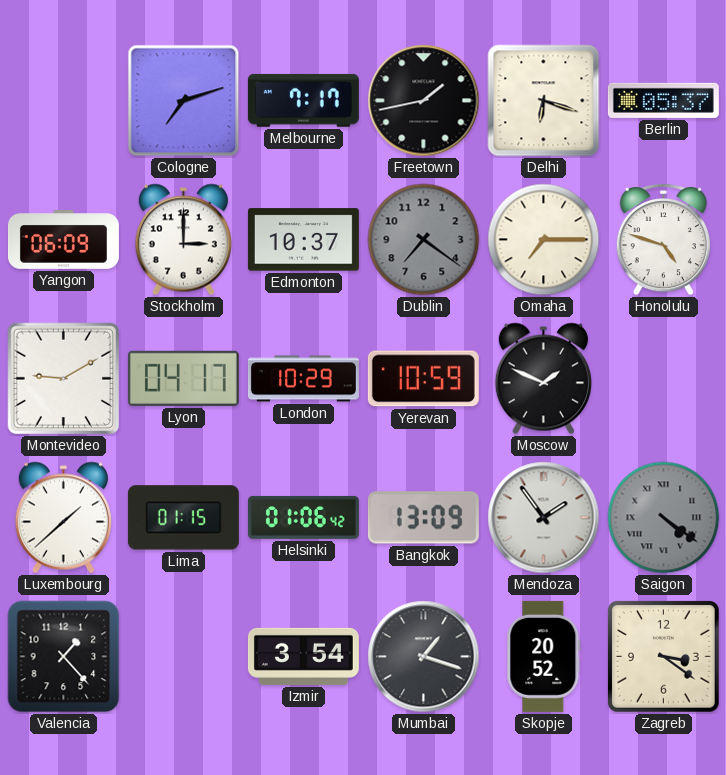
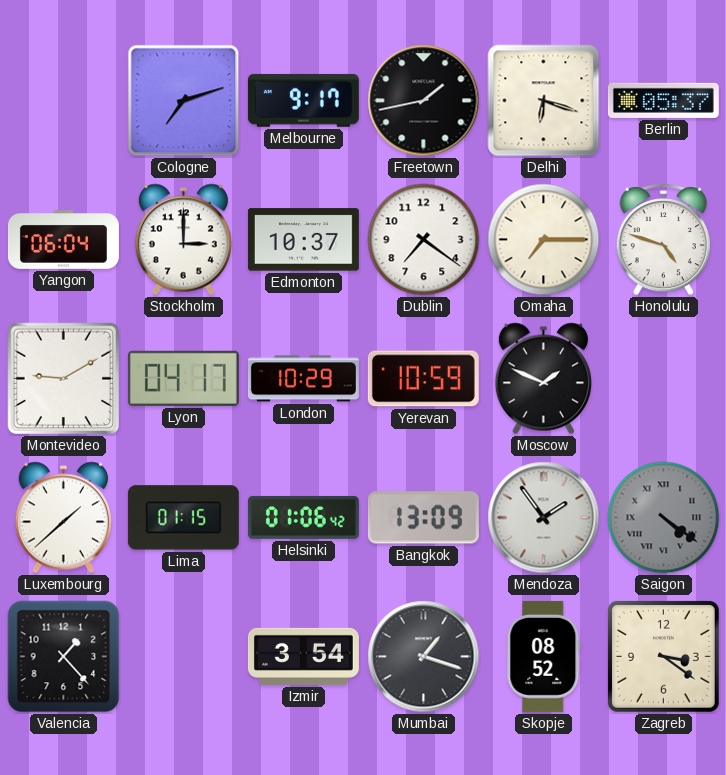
Melbourne: 7:17 -> 9:17
Yangon: 06:09 -> 06:04
Dublin dial: grey -> white
Skopje: 20:52 -> 08:52
